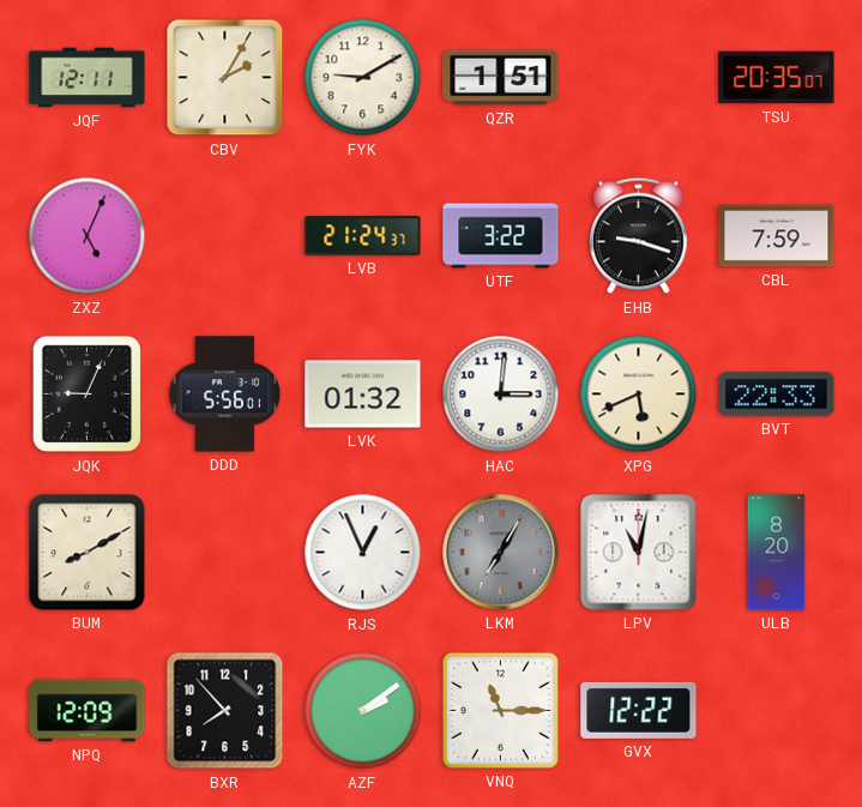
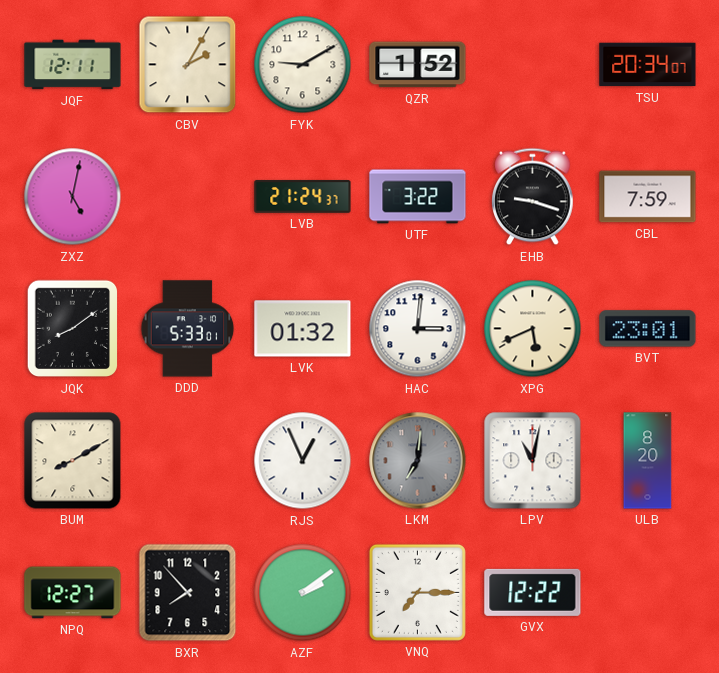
QZR: 1:51 -> 1:52
TSU: 20:35 -> 20:34
ZXZ: 5:04 -> 5:02
JQK: 9:04 -> 8:09
DDD: 5:56 -> 5:33
BVT: 22:33 -> 23:01
LKM: 7:05 -> 7:01
NPQ: 12:09 -> 12:27
VNQ: 11:15 -> 7:15
